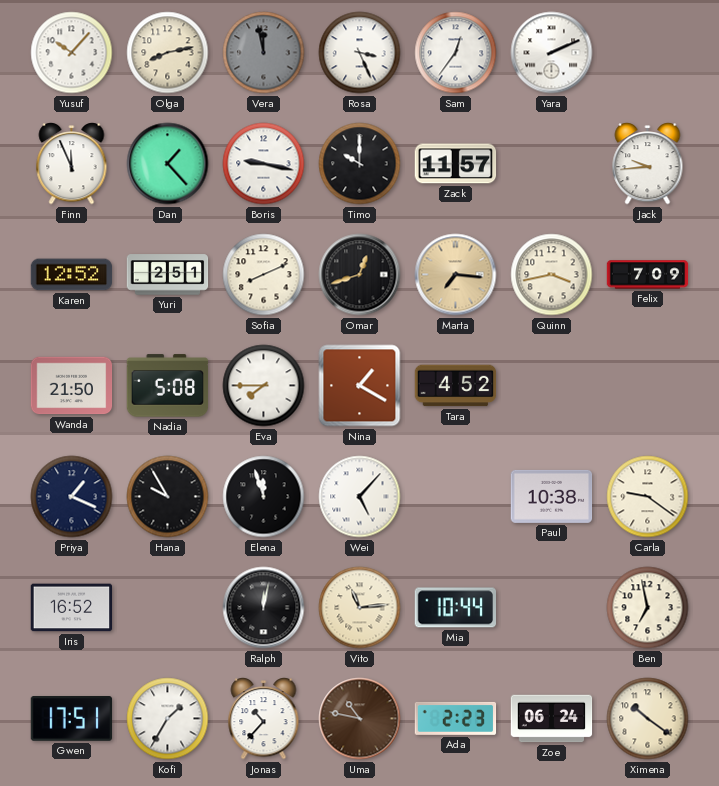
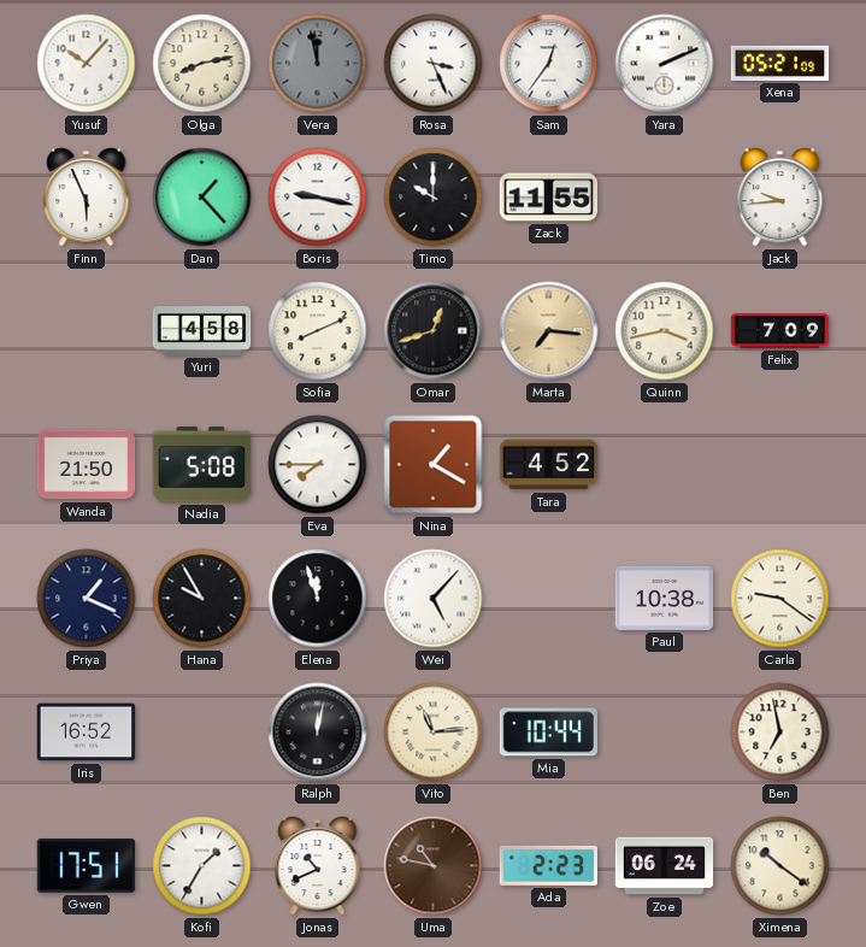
Xena: none -> 05:21
Finn: 11:56 -> 5:56
Zack: 11:57 -> 11:55
Karen: 12:52 -> none
Yuri: 2:51 -> 4:58
Jonas: 10:37 -> 10:41
